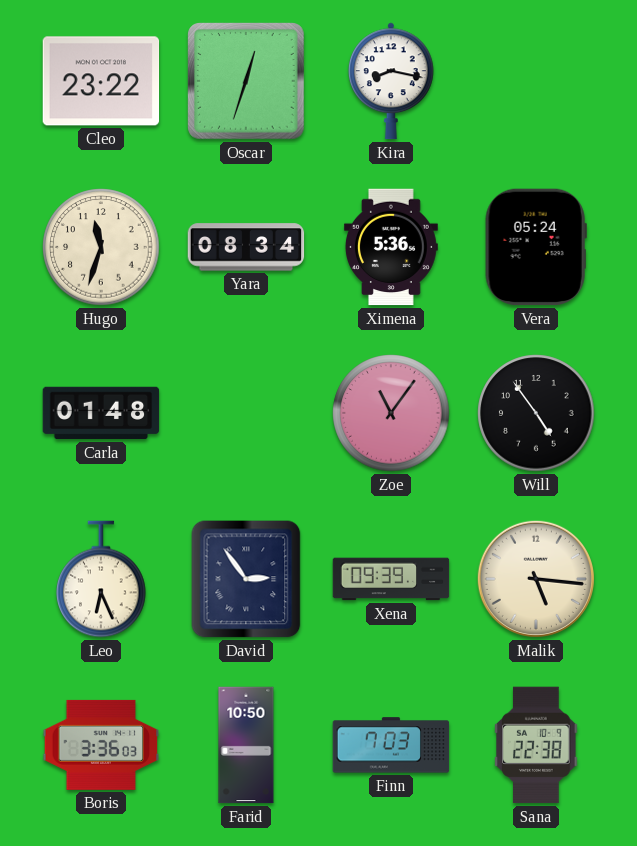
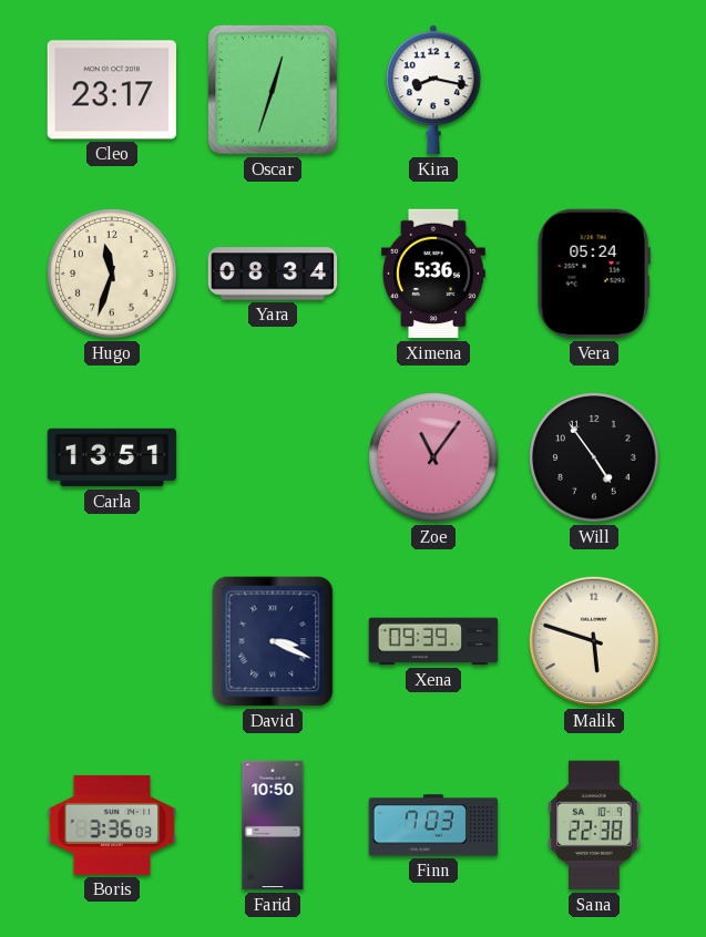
Cleo: 23:22 -> 23:17
Carla: 01:48 -> 13:51
Leo: 6:26 -> none
David: 2:54 -> 3:19
Malik: 5:16 -> 5:48
